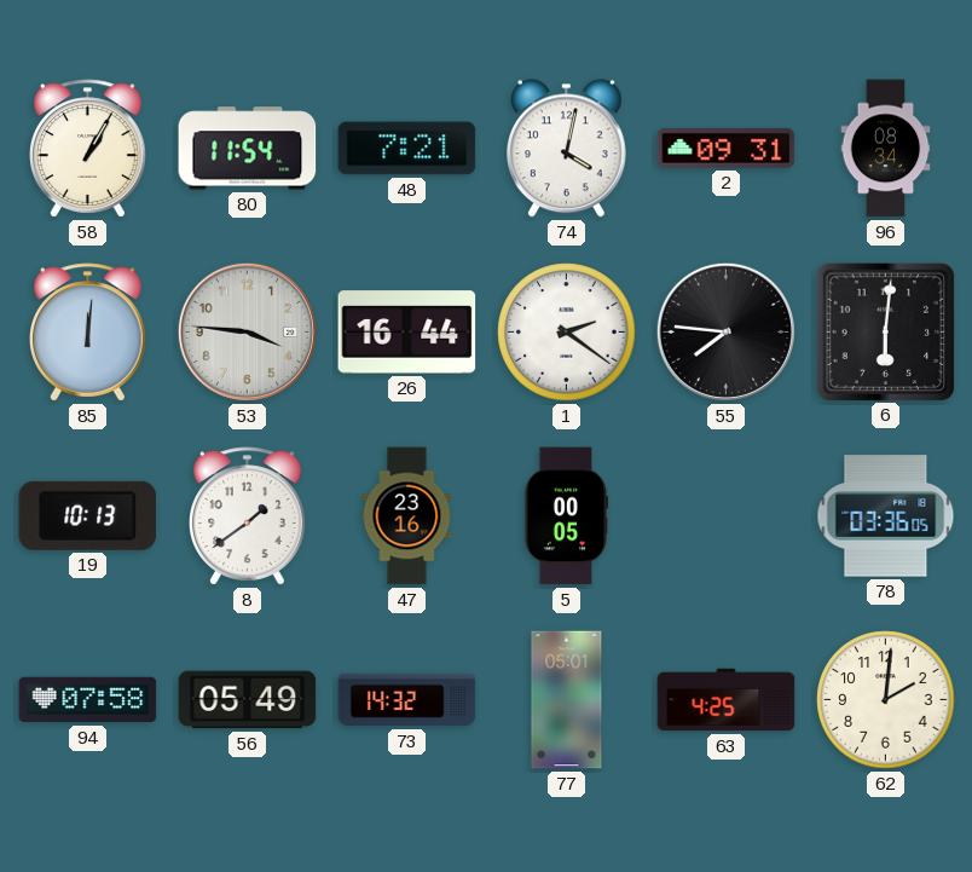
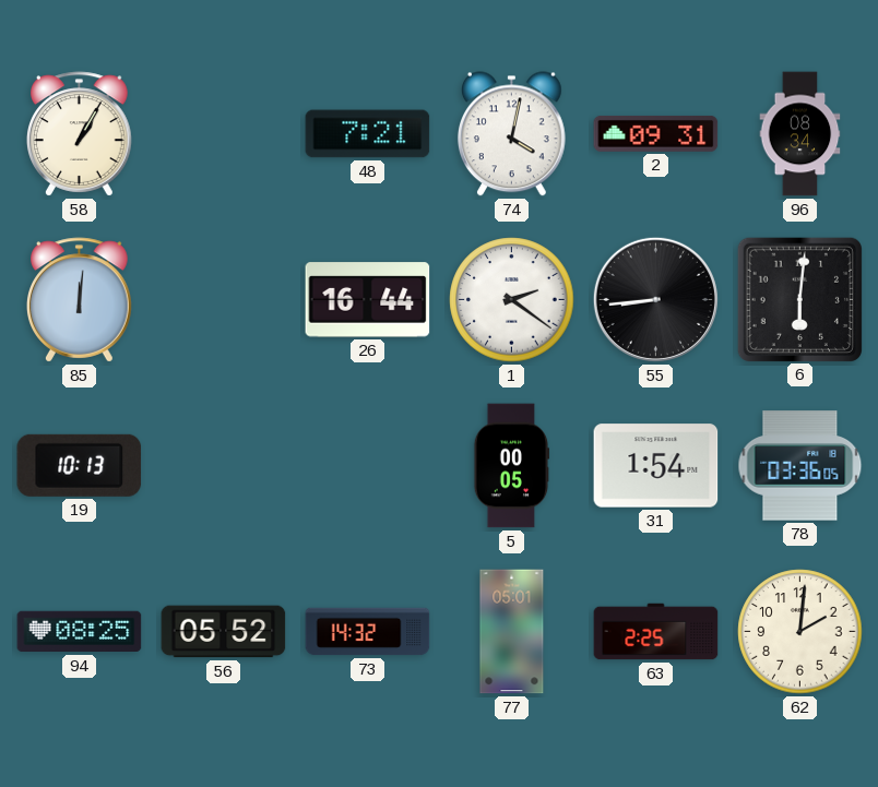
80: 11:54 -> none
53: 3:46 -> none
55: 7:46 -> 8:44
8: 1:39 -> none
47: 23:16 -> none
31: none -> 1:54
94: 07:58 -> 08:25
56: 05:49 -> 05:52
63: 4:25 -> 2:25
